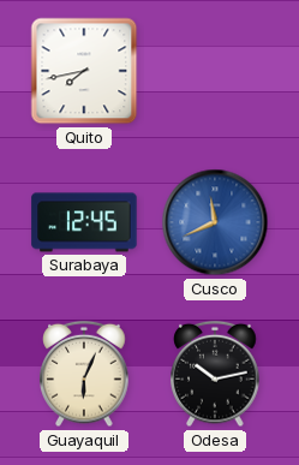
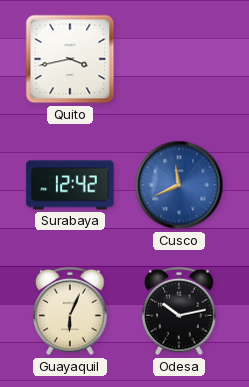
Quito: 7:43 -> 3:43
Surabaya: 12:45 -> 12:42
